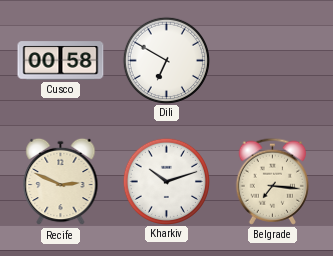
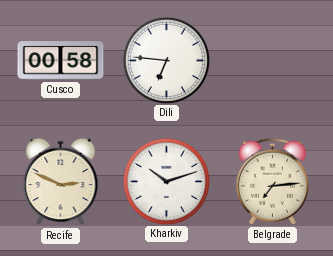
Dili: 6:50 -> 6:46
Belgrade: 7:16 -> 7:14
